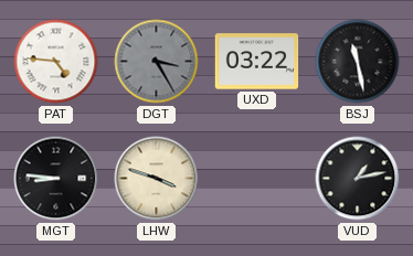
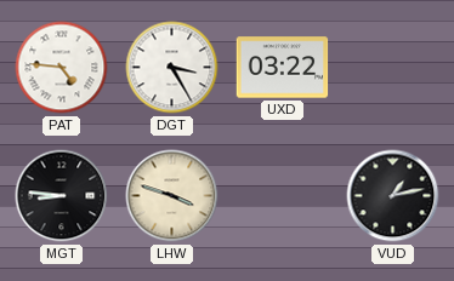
DGT dial: grey -> white
BSJ: 11:28 -> none
